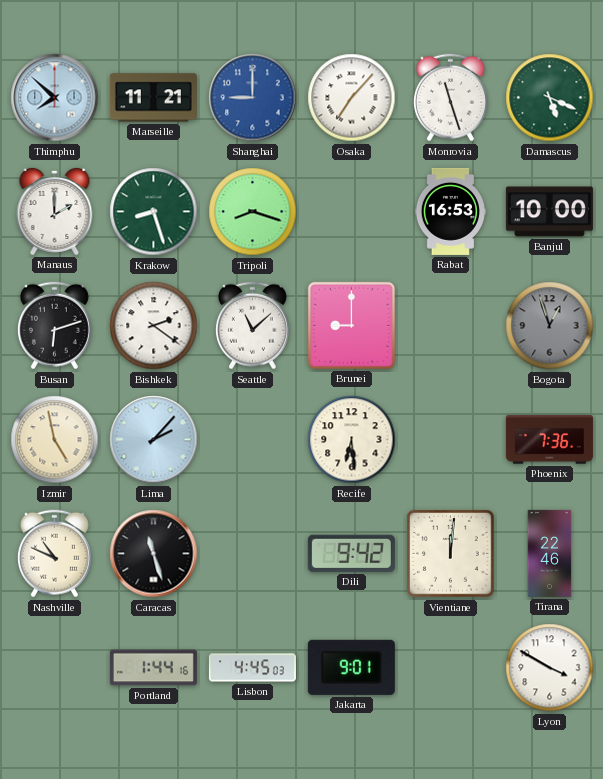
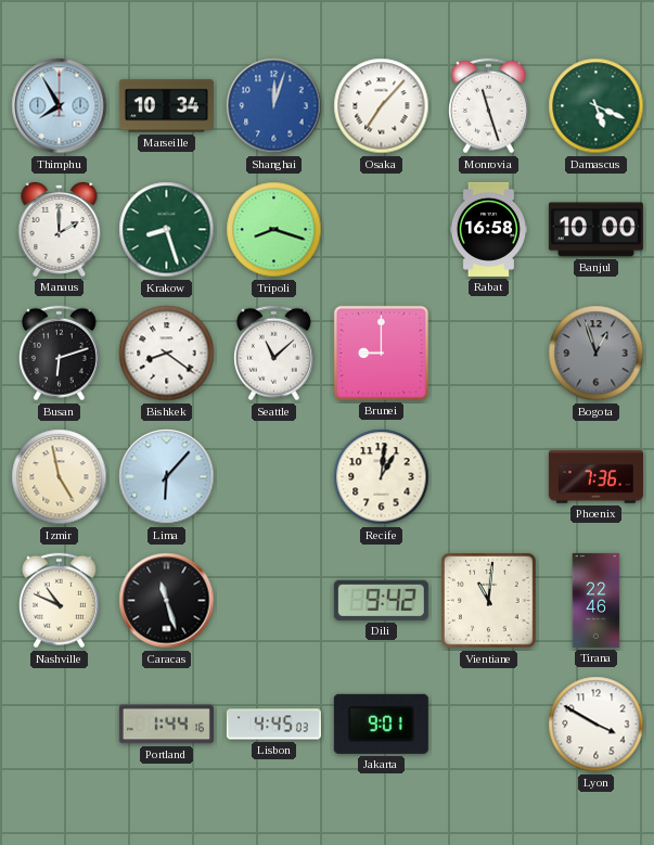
Thimphu: 7:52 -> 7:55
Marseille: 11:21 -> 10:34
Shanghai: 9:00 -> 12:03
Rabat: 16:53 -> 16:58
Bishkek: 2:21 -> 8:21
Lima: 2:07 -> 6:07
Recife: 6:29 -> 1:01
Vientiane: 12:01 -> 11:01
